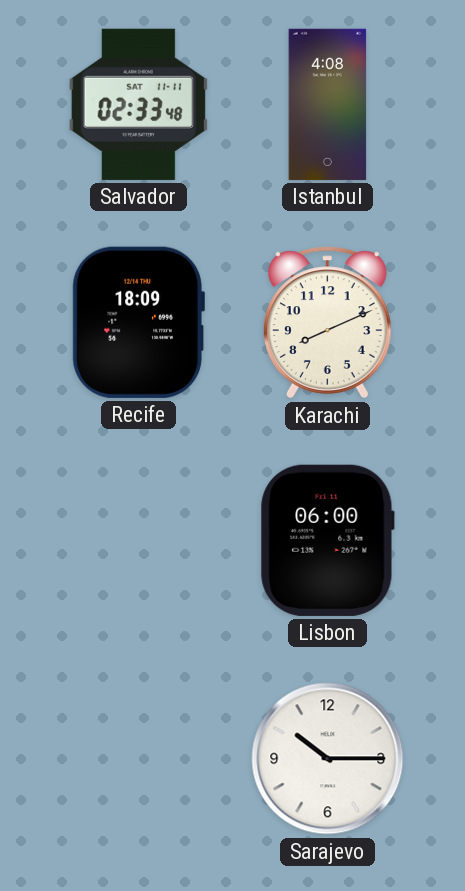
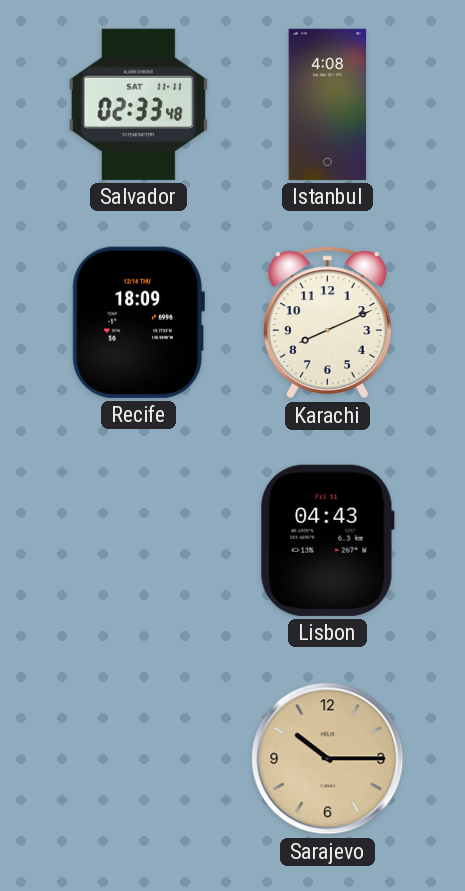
Lisbon: 06:00 -> 04:43
Sarajevo dial: white -> champagne
